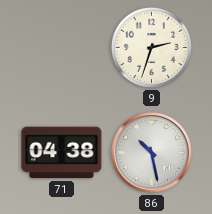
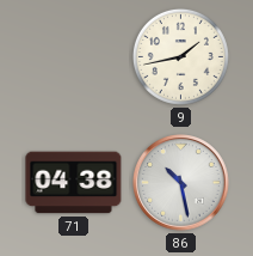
9: 2:33 -> 1:43
